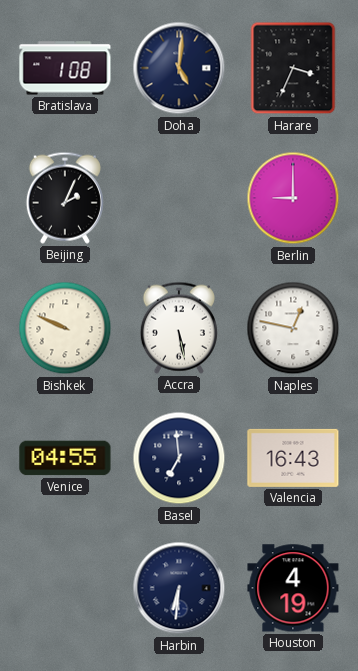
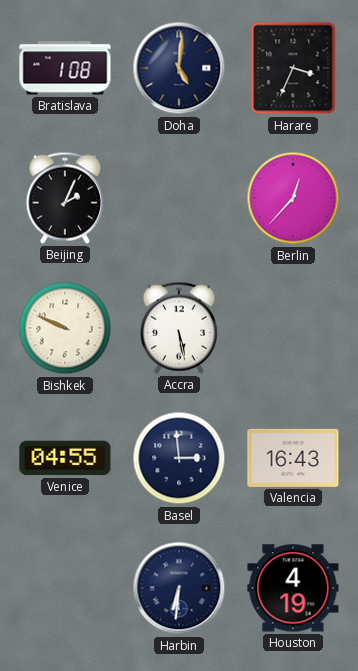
Berlin: 9:00 -> 12:37
Naples: 12:47 -> none
Basel: 6:59 -> 2:59
